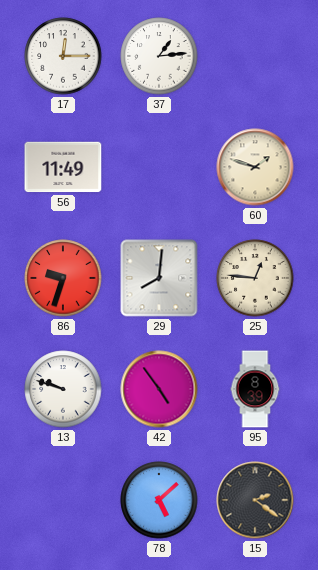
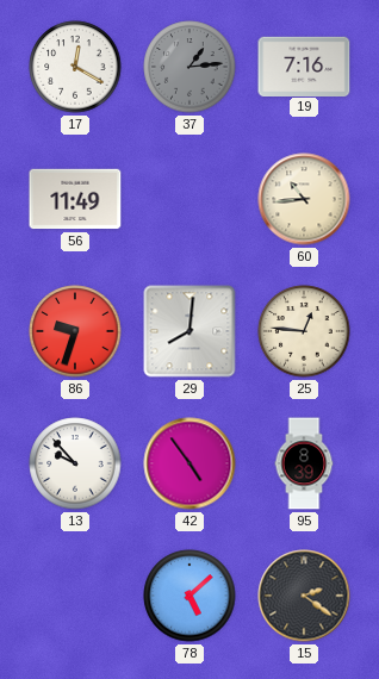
17: 12:15 -> 12:20
37 dial: white -> grey
19: none -> 7:16
60: 1:48 -> 10:44
13: 9:48 -> 9:53
